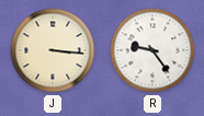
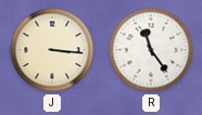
R: 9:24 -> 11:24
